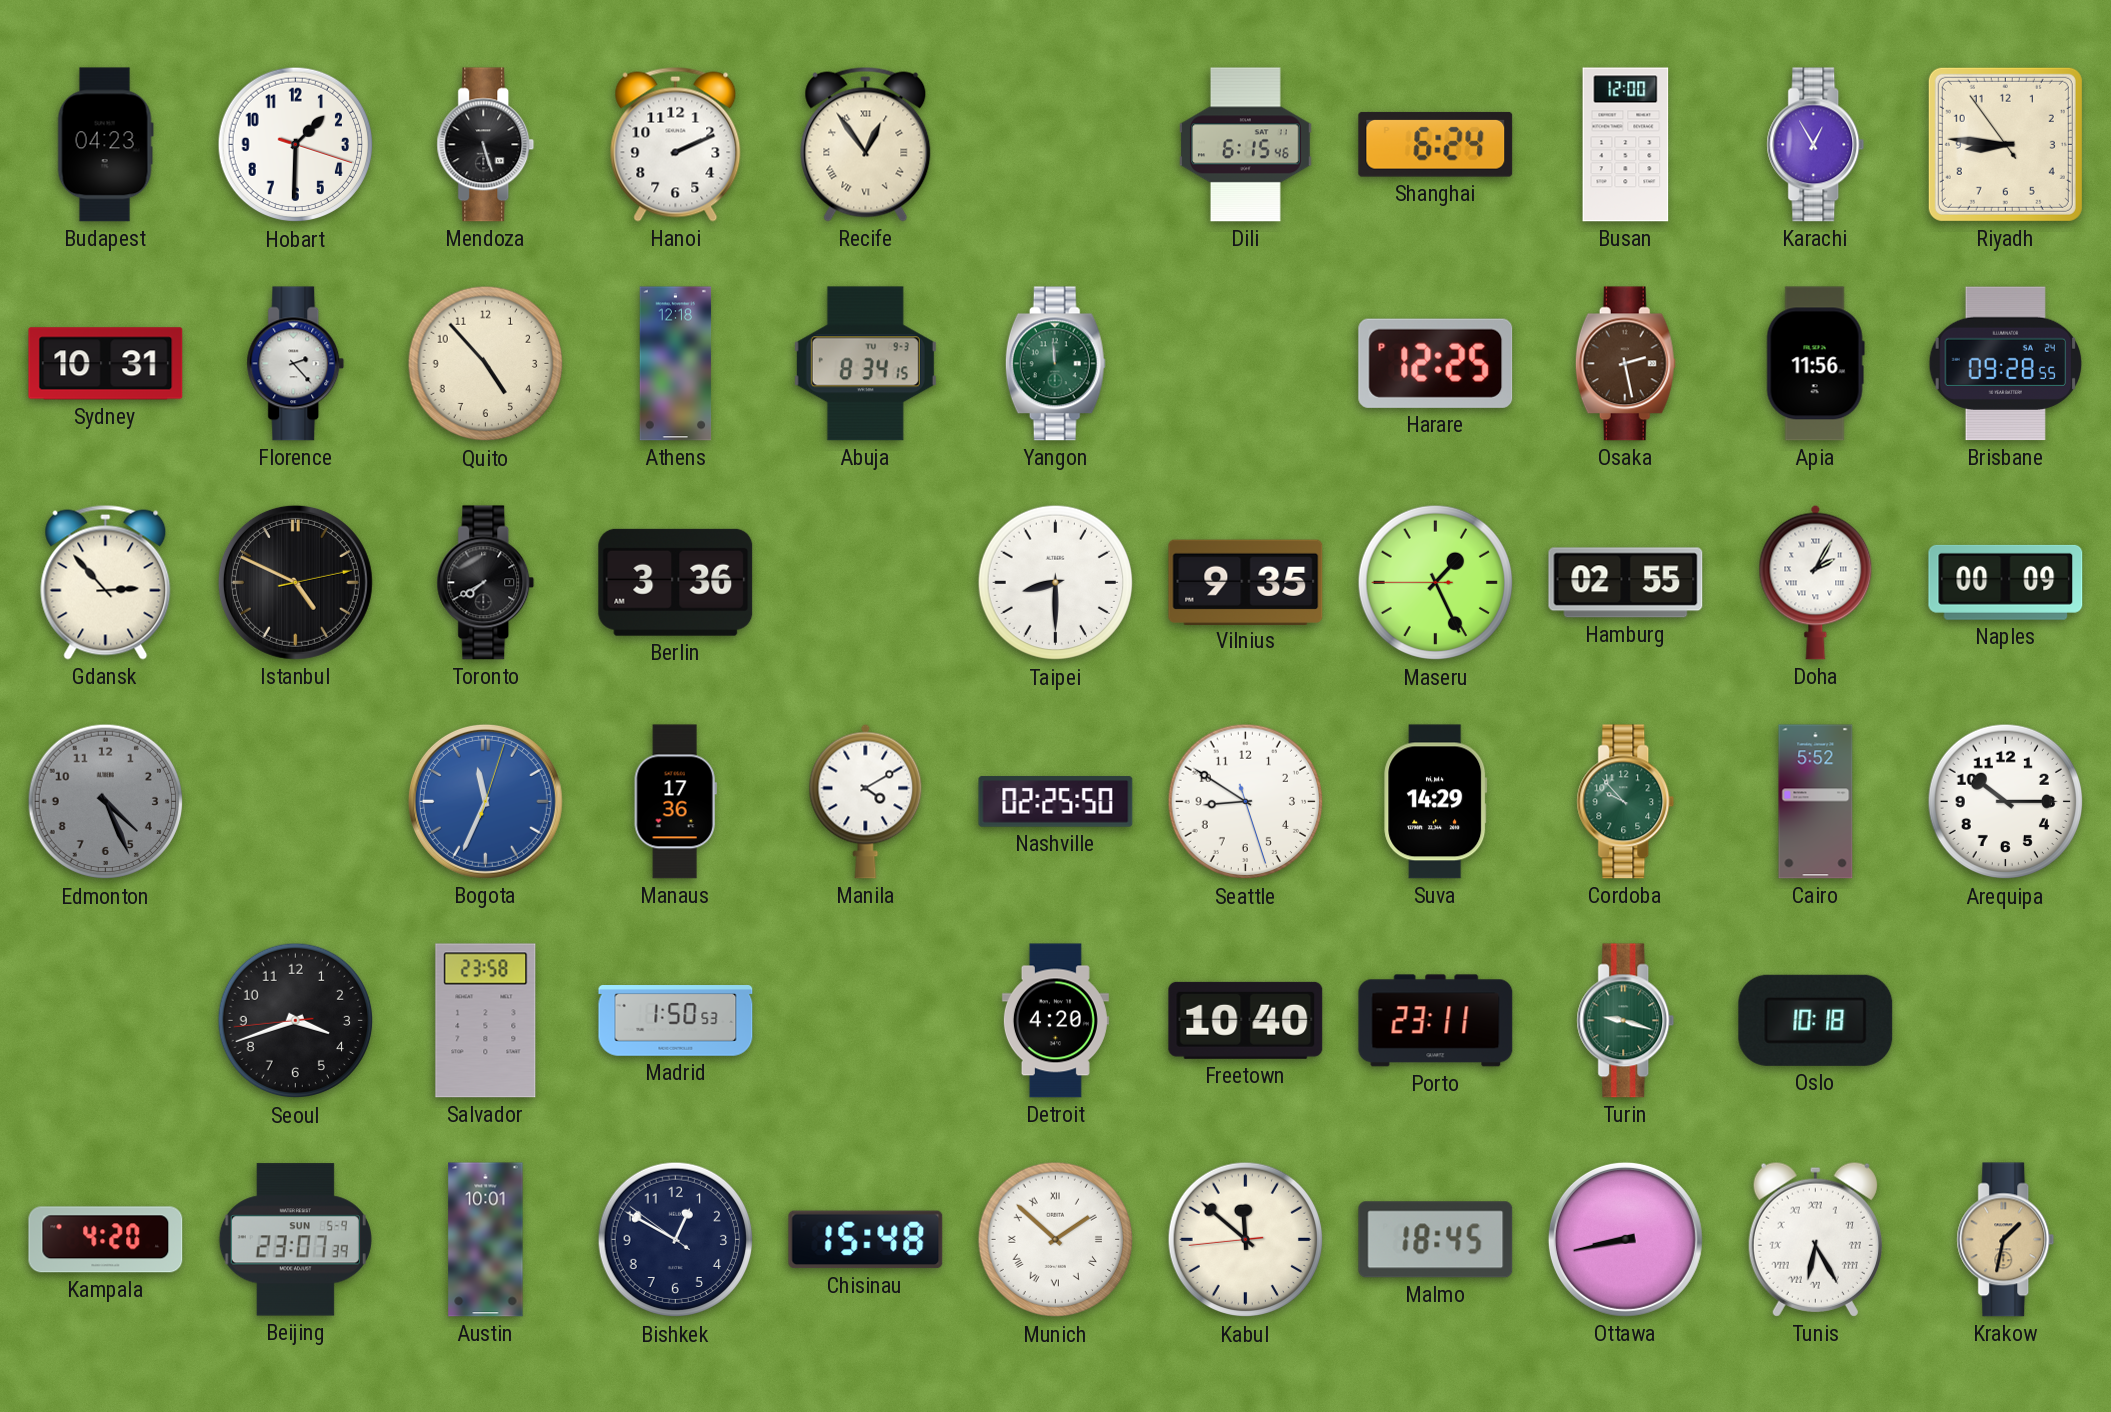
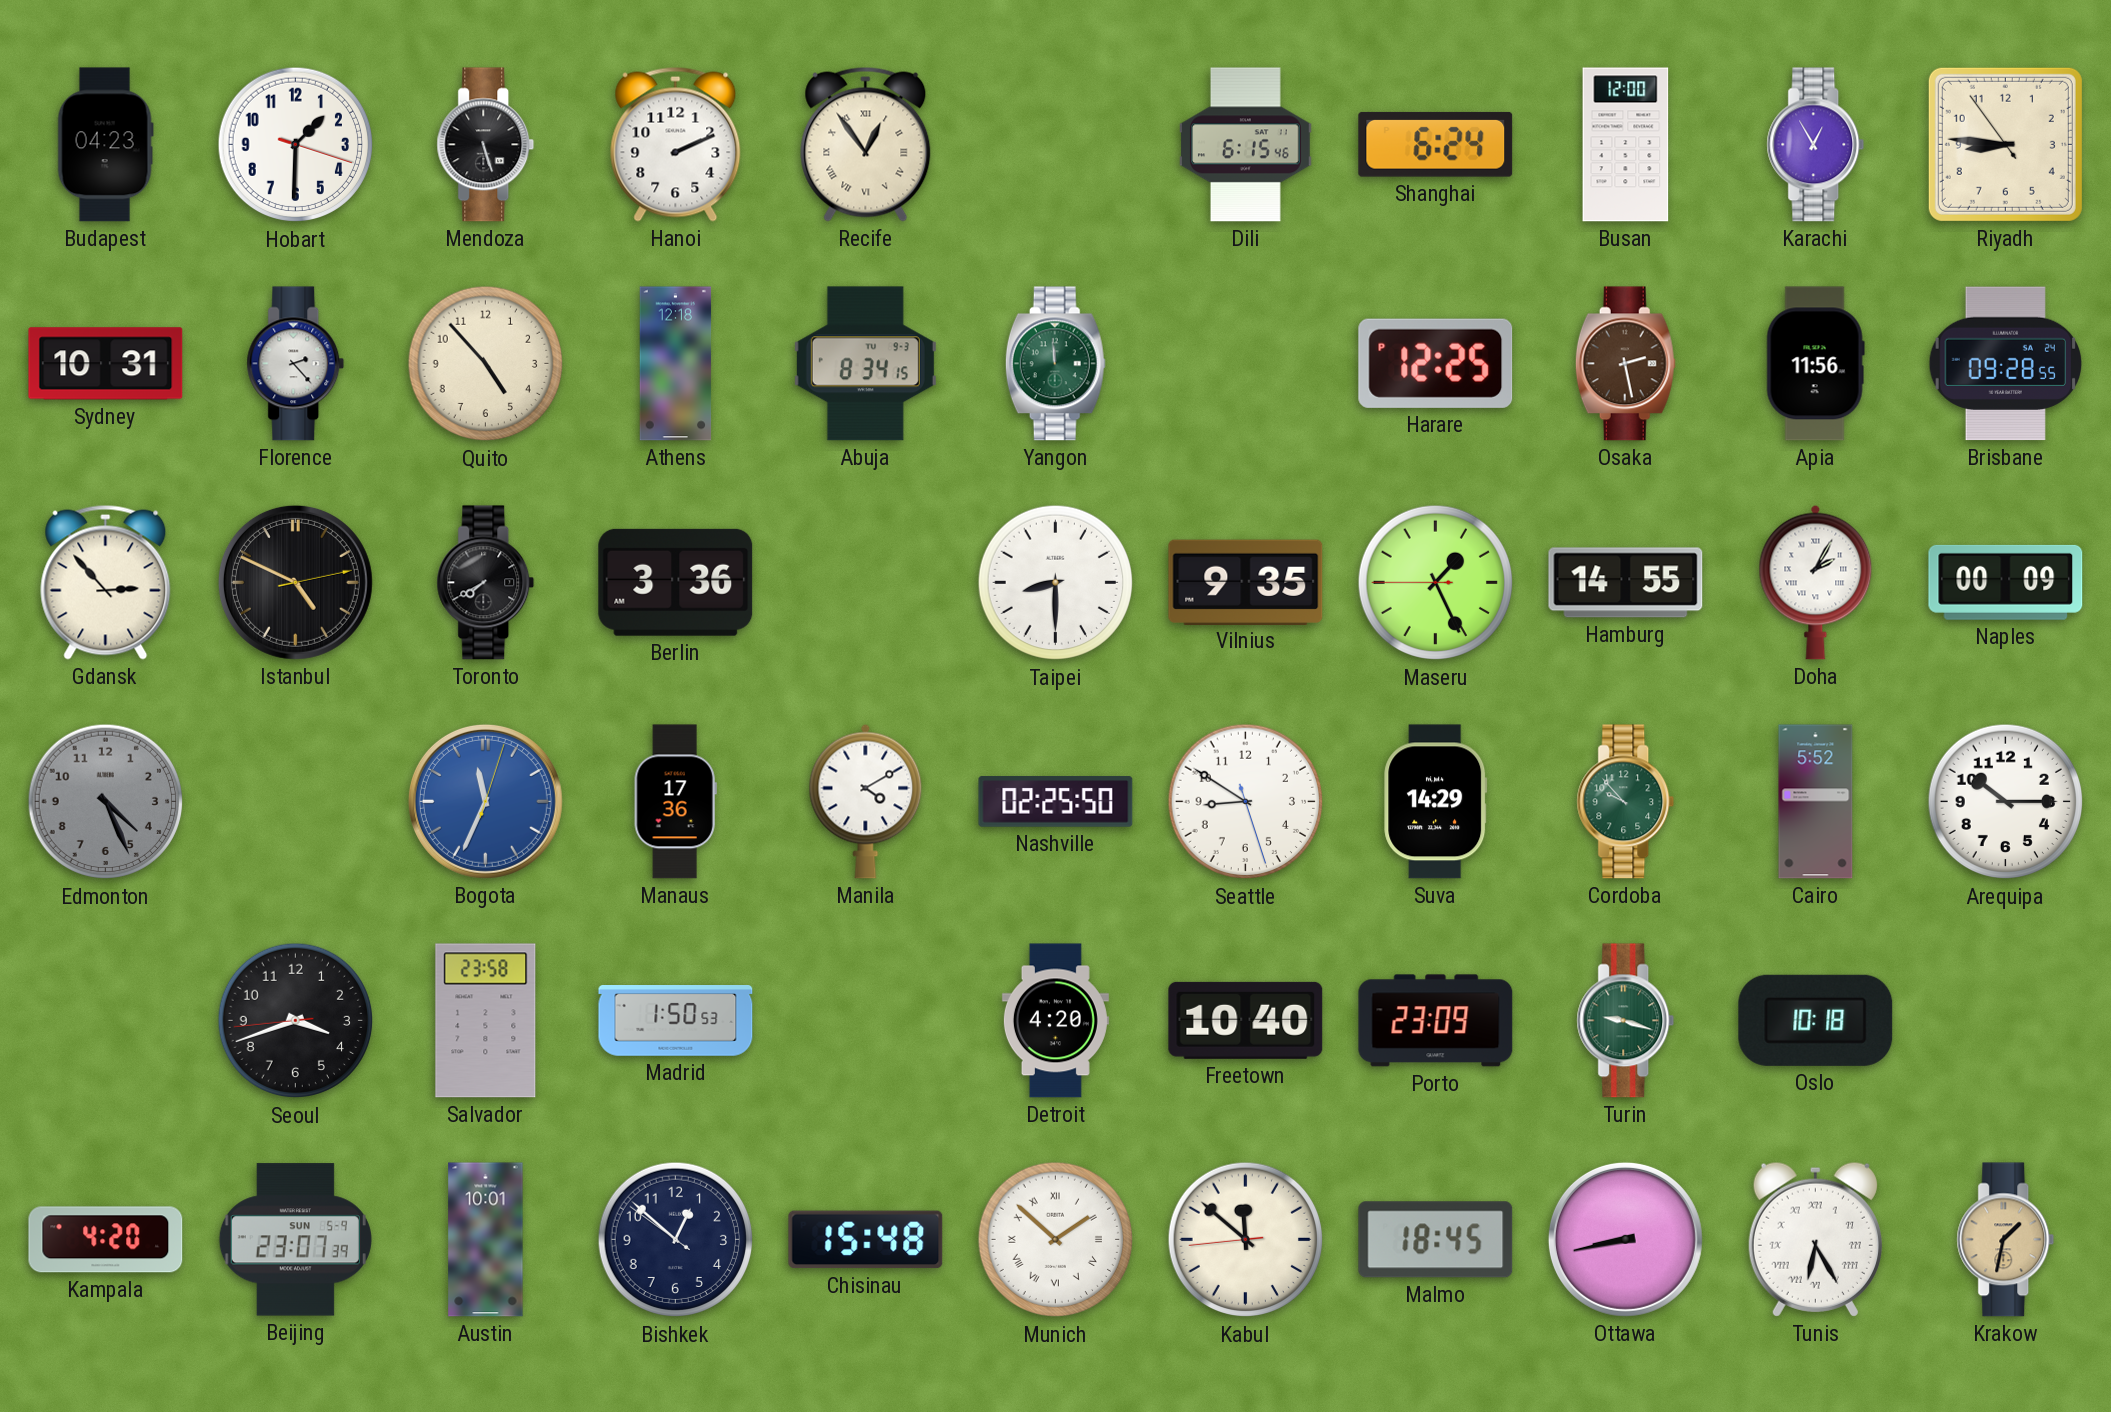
Hamburg: 02:55 -> 14:55
Porto: 23:11 -> 23:09
Bishkek: 12:49 -> 12:51
